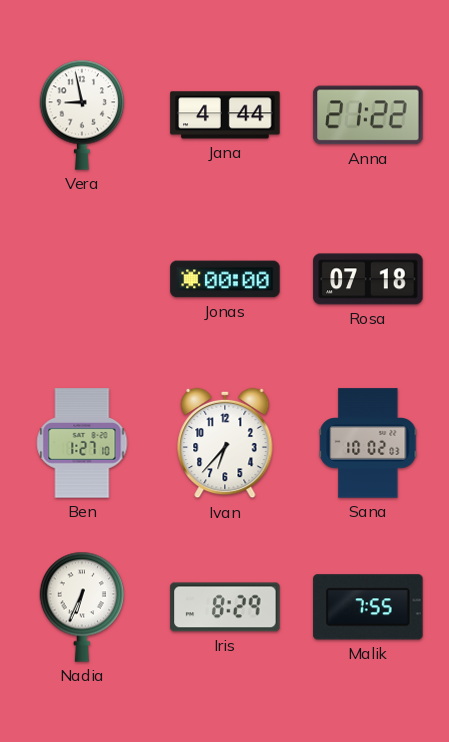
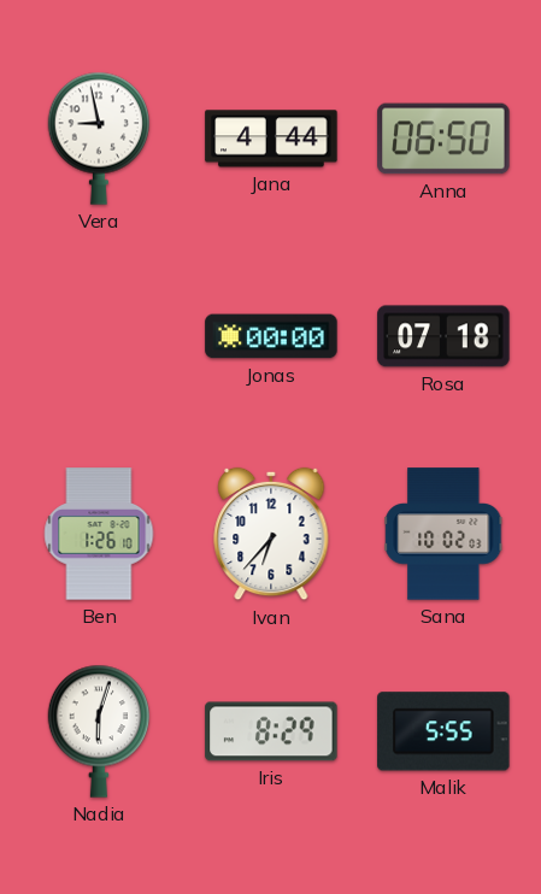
Anna: 21:22 -> 06:50
Ben: 1:27 -> 1:26
Nadia: 6:34 -> 6:03
Malik: 7:55 -> 5:55
